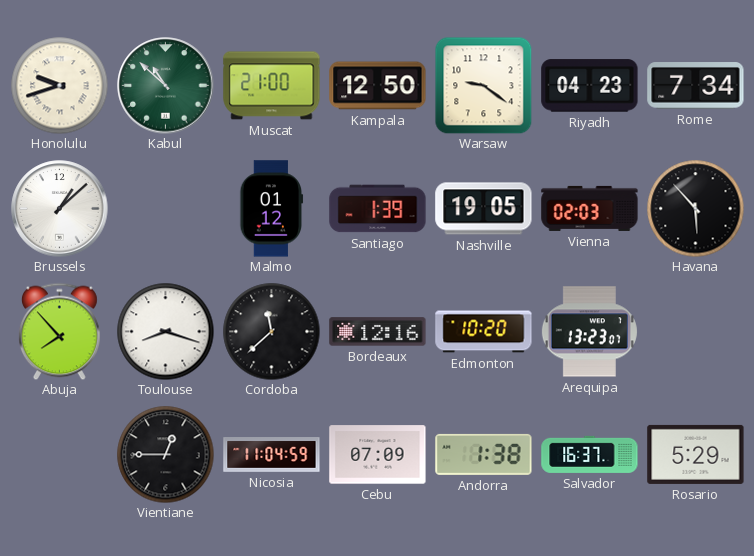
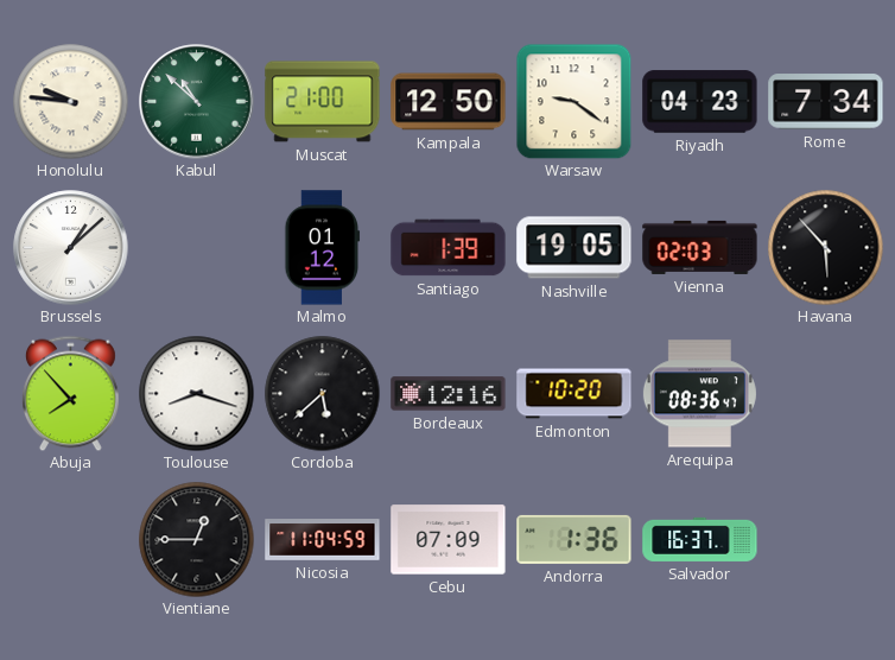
Honolulu: 9:42 -> 9:46
Cordoba: 11:38 -> 5:38
Arequipa: 13:23 -> 08:36
Andorra: 1:38 -> 1:36
Rosario: 5:29 -> none
